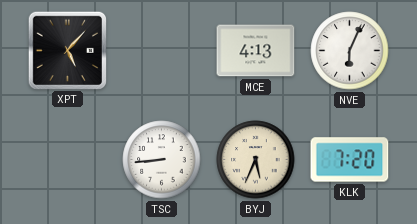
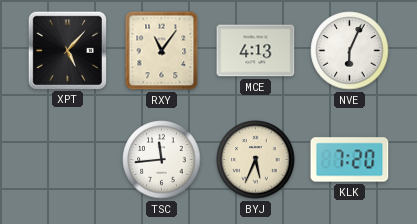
RXY: none -> 11:06
TSC: 8:44 -> 11:44
